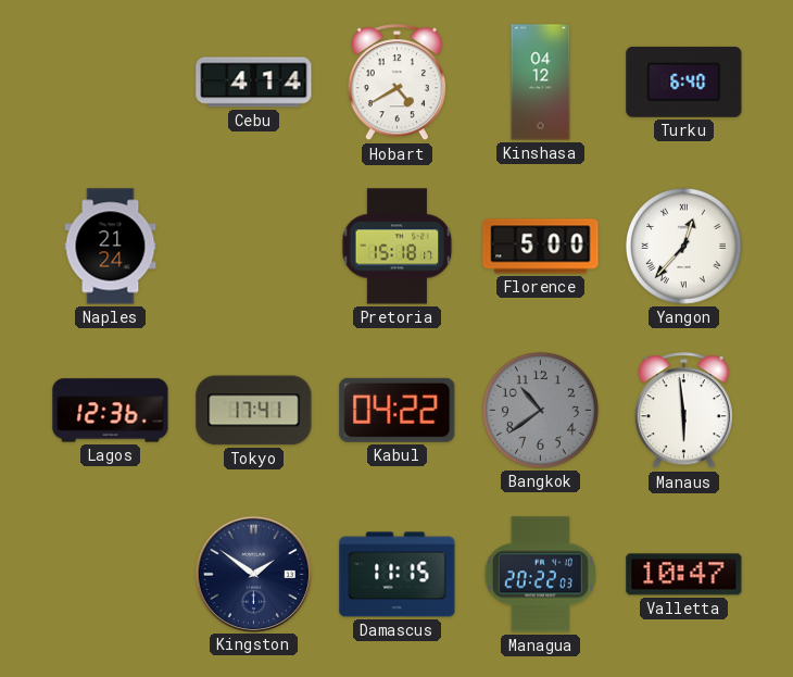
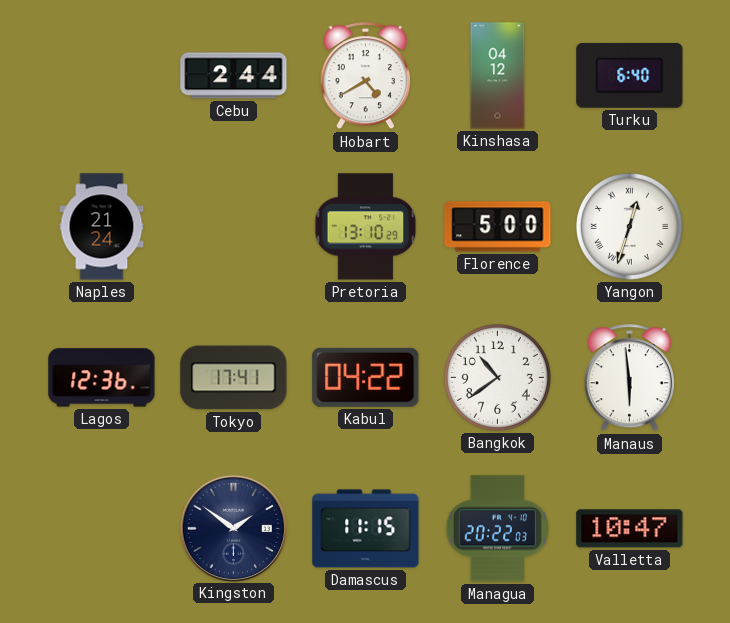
Cebu: 4:14 -> 2:44
Pretoria: 15:18 -> 13:10
Yangon: 12:37 -> 12:33
Bangkok dial: grey -> white
